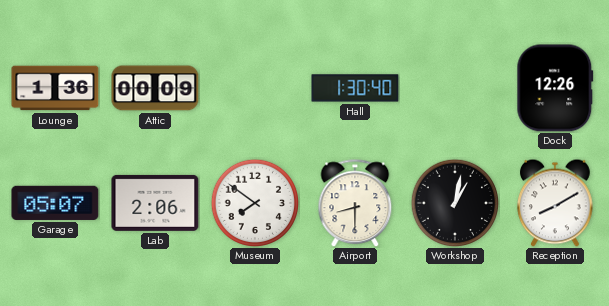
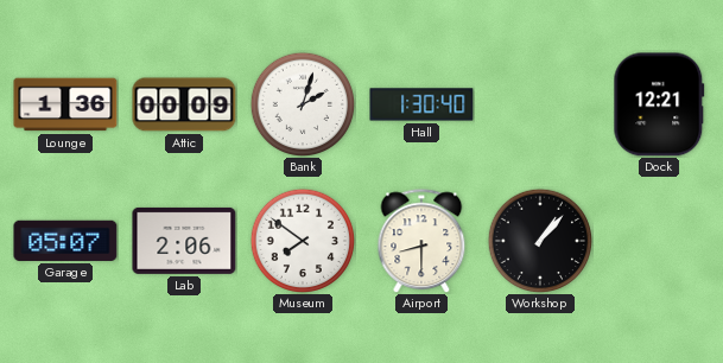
Bank: none -> 2:03
Dock: 12:26 -> 12:21
Workshop: 1:02 -> 1:07
Reception: 8:10 -> none
